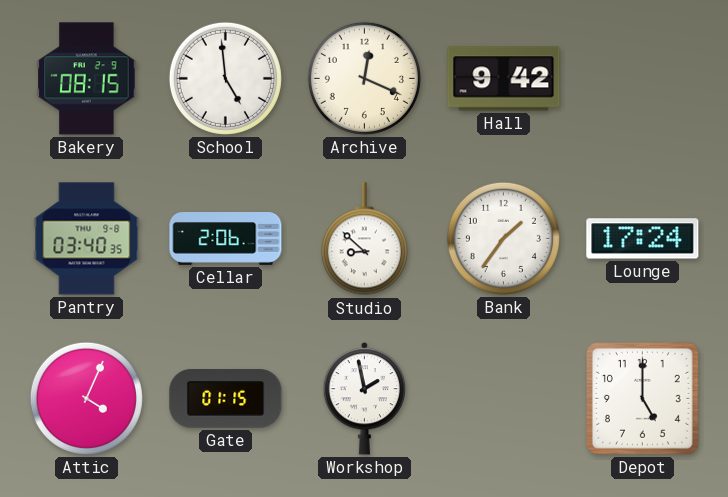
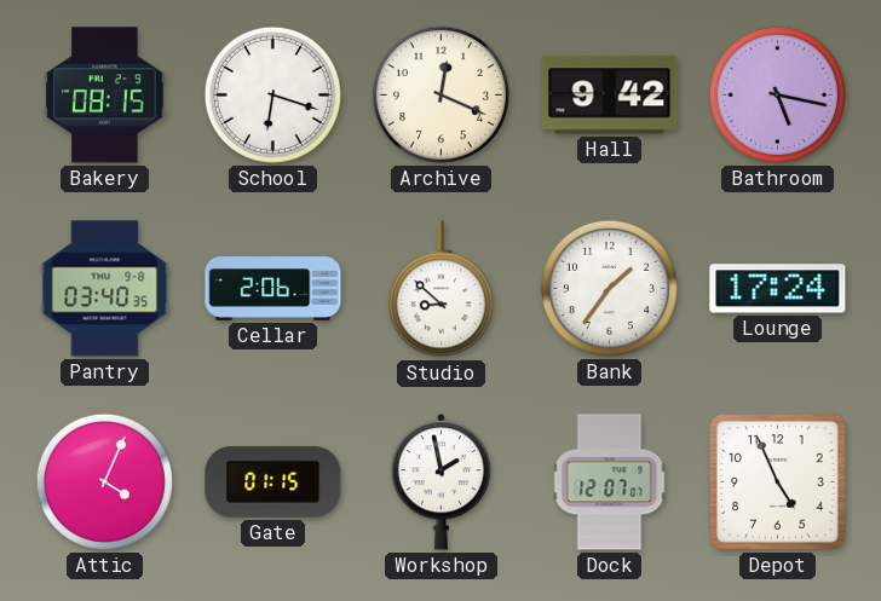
School: 4:59 -> 6:18
Bathroom: none -> 5:17
Dock: none -> 12:07
Depot: 5:00 -> 4:56
